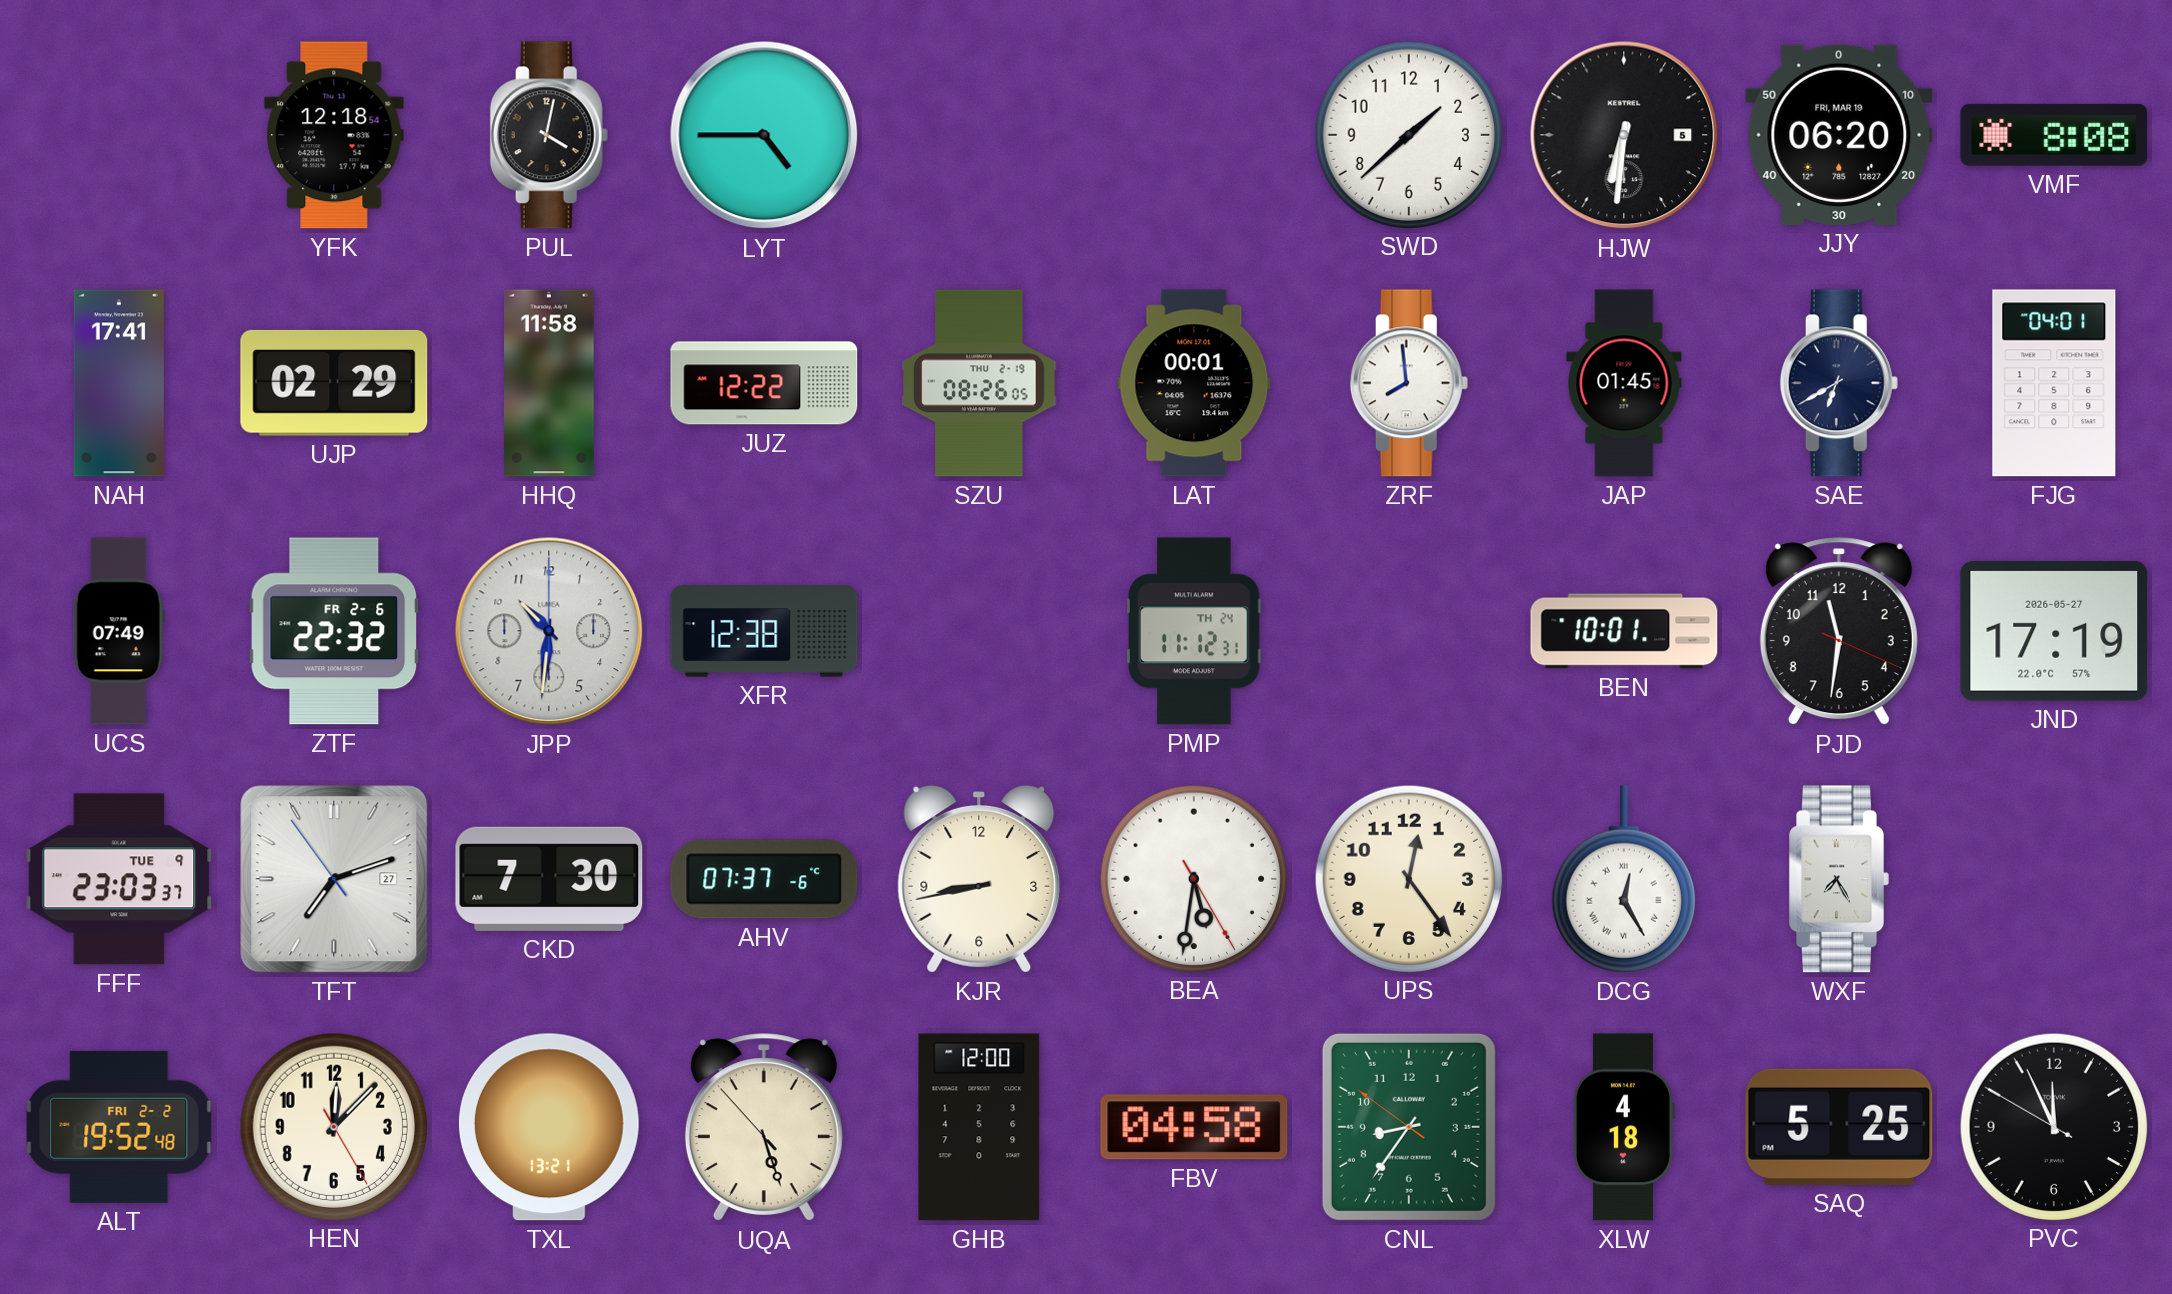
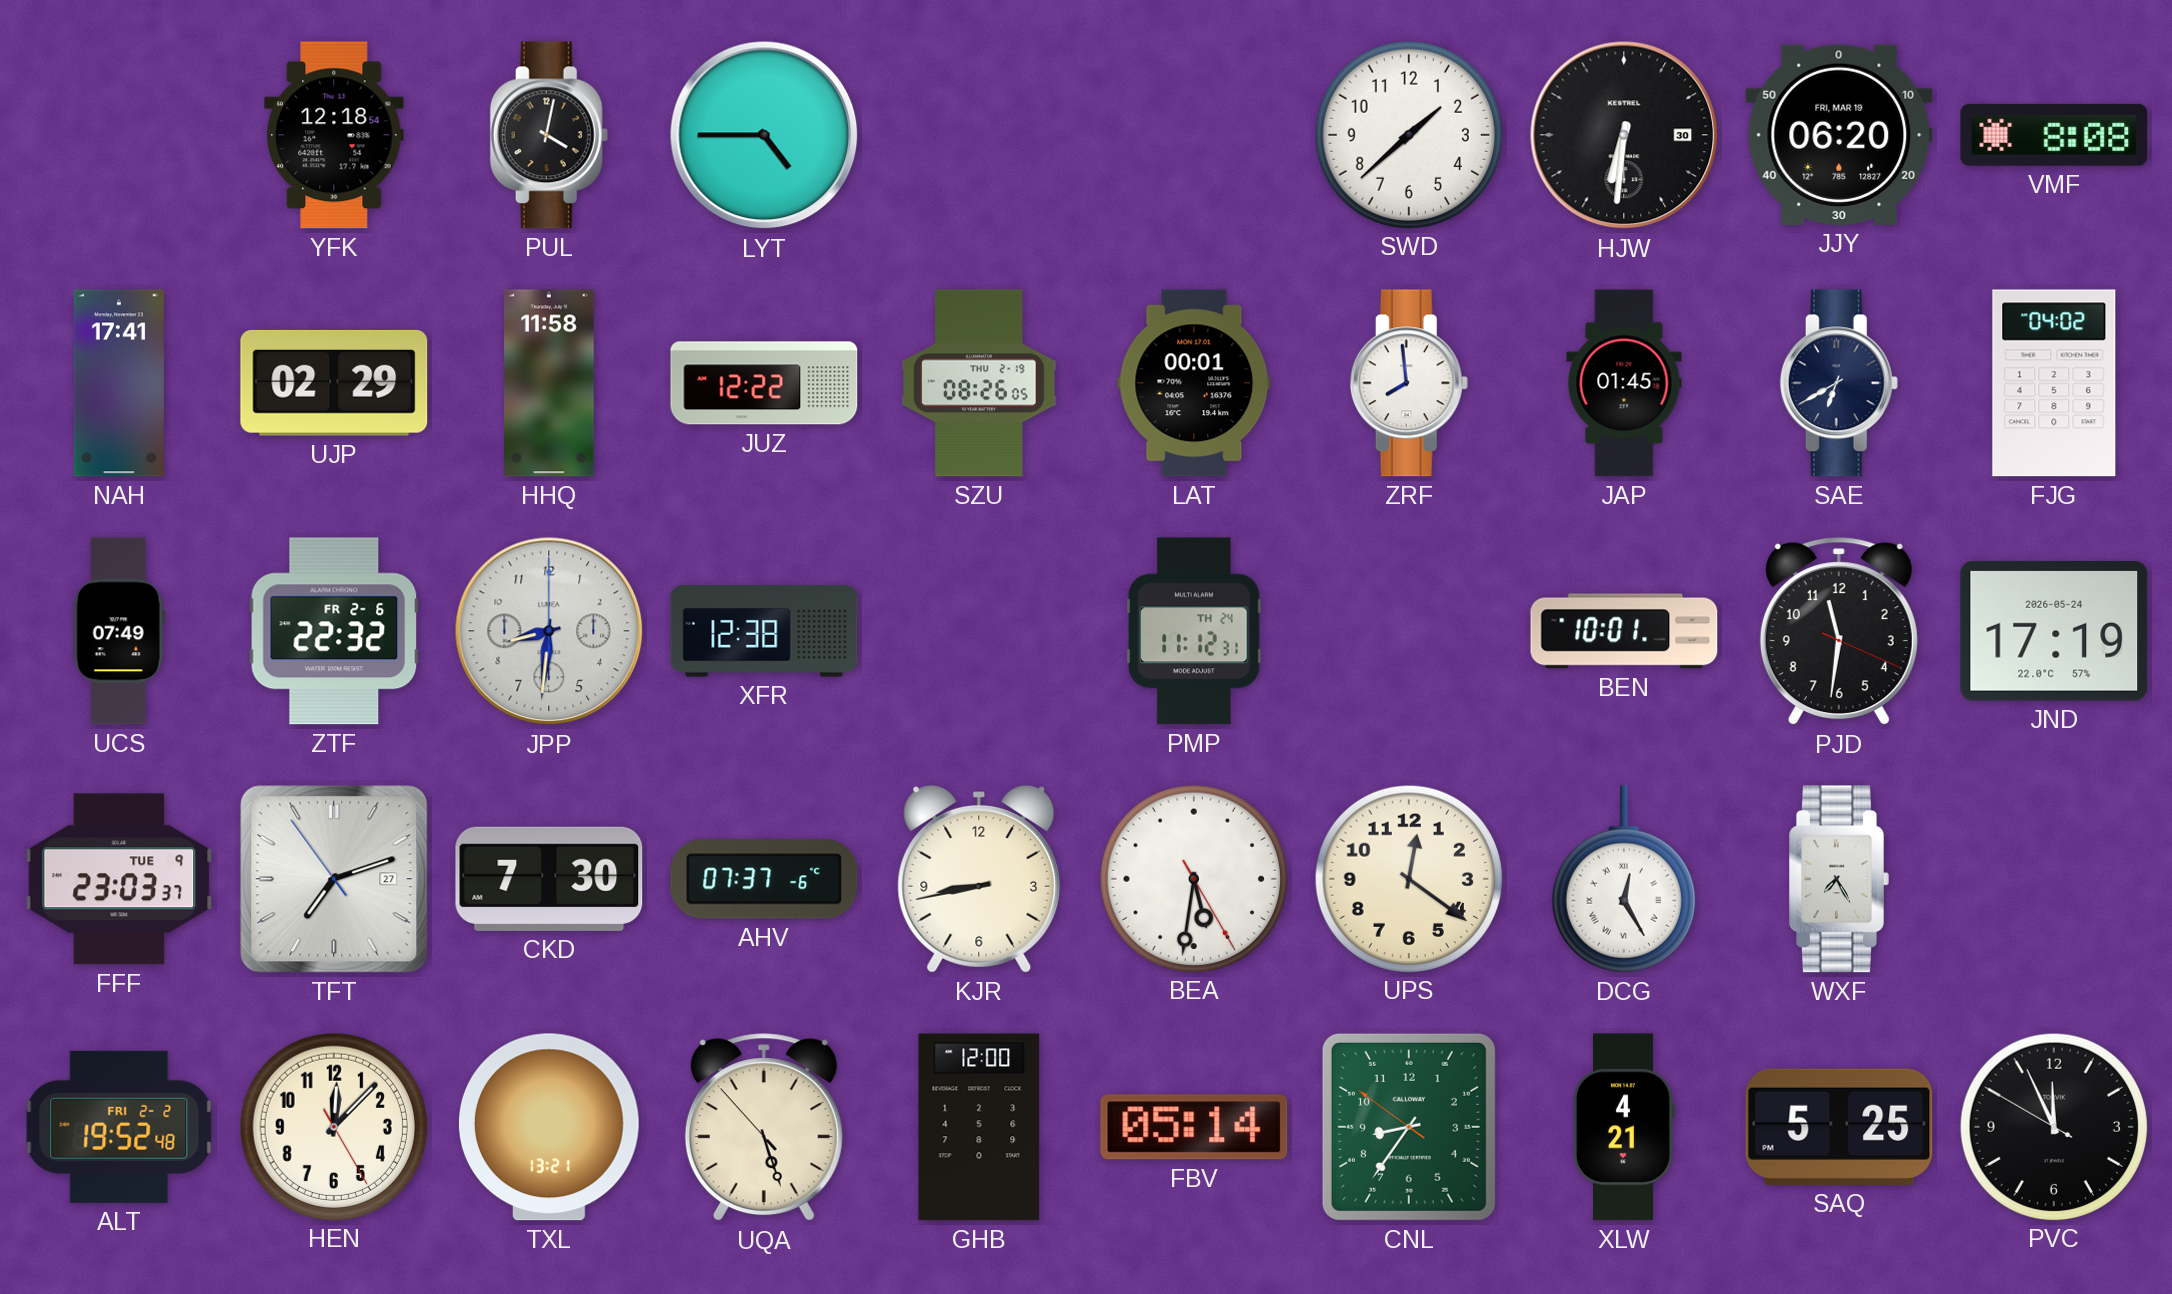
HJW date: 5 -> 30
FJG: 04:01 -> 04:02
JPP: 10:31 -> 8:31
JND date: 2026-05-27 -> 2026-05-24
UPS: 12:24 -> 12:21
FBV: 04:58 -> 05:14
XLW: 4:18 -> 4:21
